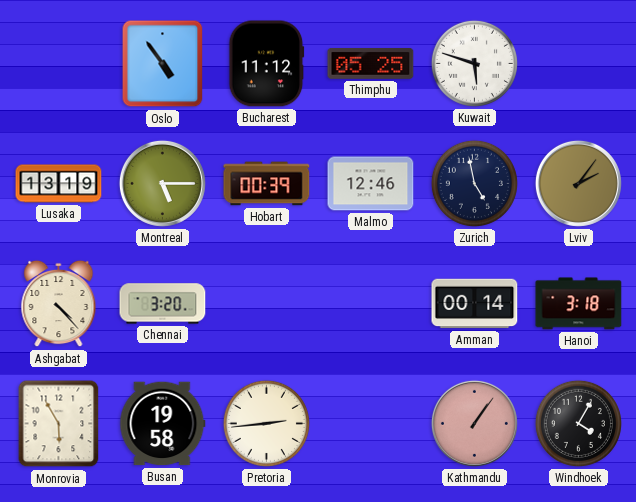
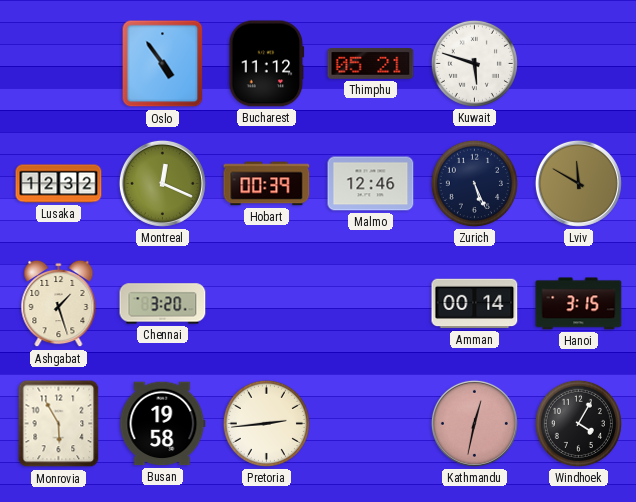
Thimphu: 05:25 -> 05:21
Lusaka: 13:19 -> 12:32
Montreal: 5:15 -> 12:19
Zurich: 4:58 -> 5:26
Lviv: 2:06 -> 11:50
Ashgabat: 4:23 -> 1:27
Hanoi: 3:18 -> 3:15
Kathmandu: 1:06 -> 12:32
